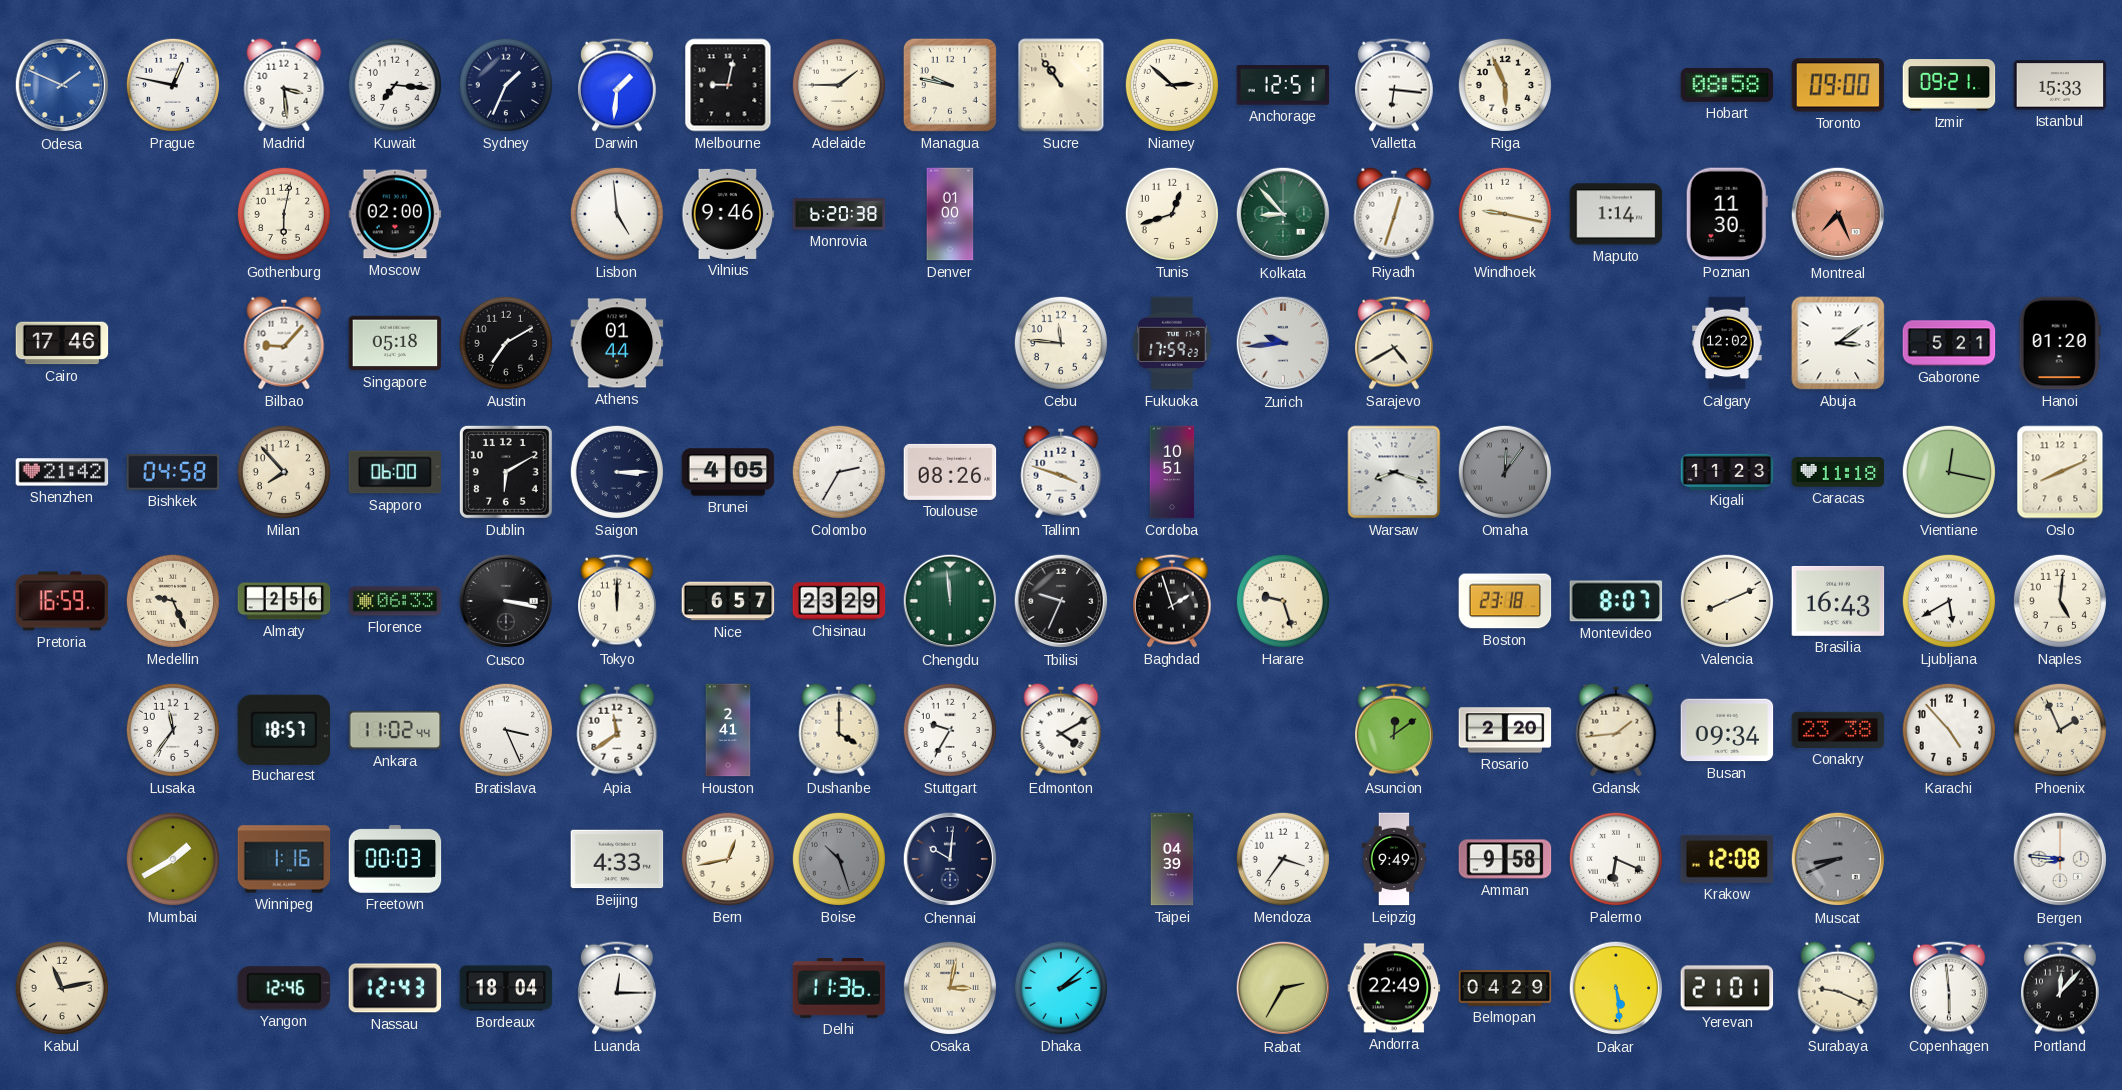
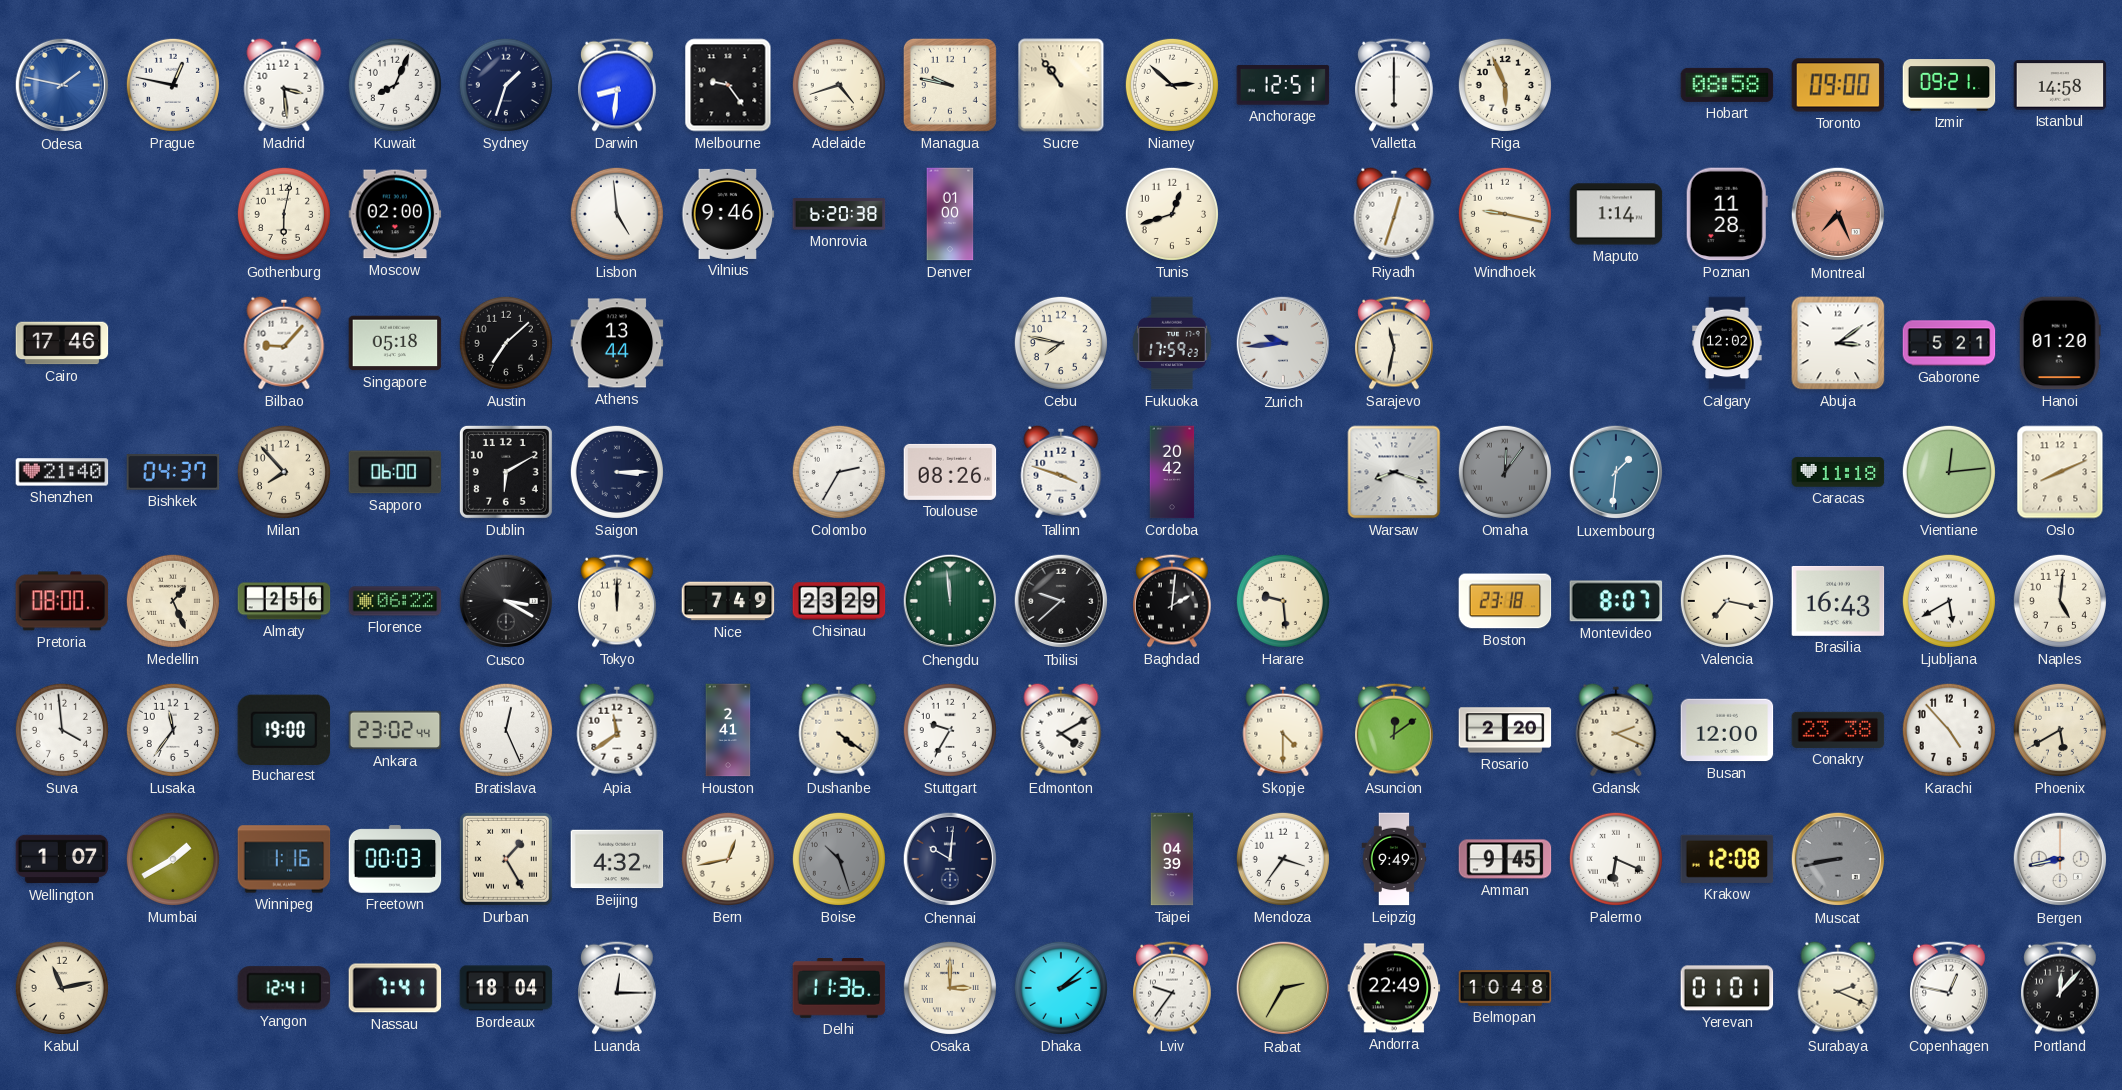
Odesa: 1:49 -> 1:47
Kuwait: 7:16 -> 8:04
Sydney: 1:34 -> 1:33
Darwin: 1:31 -> 8:31
Melbourne: 9:02 -> 9:24
Adelaide: 1:45 -> 4:42
Valletta: 6:16 -> 6:00
Istanbul: 15:33 -> 14:58
Kolkata: 8:53 -> none
Poznan: 11:30 -> 11:28
Austin: 7:10 -> 7:08
Athens: 01:44 -> 13:44
Cebu: 11:46 -> 7:47
Sarajevo: 4:40 -> 11:32
Shenzhen: 21:42 -> 21:40
Bishkek: 04:58 -> 04:37
Brunei: 4:05 -> none
Cordoba: 10:51 -> 20:42
Luxembourg: none -> 1:31
Kigali: 11:23 -> none
Vientiane: 12:17 -> 12:14
Pretoria: 16:59 -> 08:00
Medellin: 9:26 -> 1:26
Florence: 06:33 -> 06:22
Cusco: 3:17 -> 3:20
Nice: 6:57 -> 7:49
Tbilisi: 9:34 -> 9:38
Baghdad: 1:57 -> 2:01
Harare: 9:27 -> 9:29
Valencia: 8:11 -> 7:17
Suva: none -> 3:59
Bucharest: 18:57 -> 19:00
Ankara: 11:02 -> 23:02
Bratislava: 3:26 -> 12:26
Dushanbe: 4:00 -> 4:21
Skopje: none -> 4:30
Gdansk: 1:44 -> 2:19
Busan: 09:34 -> 12:00
Phoenix: 1:56 -> 5:40
Wellington: none -> 1:07
Durban: none -> 1:25
Beijing: 4:33 -> 4:32
Amman: 9:58 -> 9:45
Muscat: 8:41 -> 8:43
Bergen: 8:46 -> 8:43
Yangon: 12:46 -> 12:41
Nassau: 12:43 -> 7:41
Osaka: 3:02 -> 3:00
Lviv: none -> 9:36
Belmopan: 04:29 -> 10:48
Dakar: 5:29 -> none
Yerevan: 21:01 -> 01:01
Surabaya: 9:19 -> 2:19
Copenhagen: 5:59 -> 12:47
